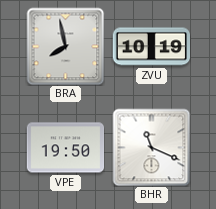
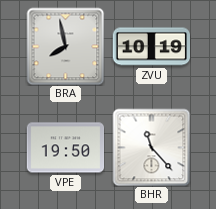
BHR: 11:19 -> 11:23
